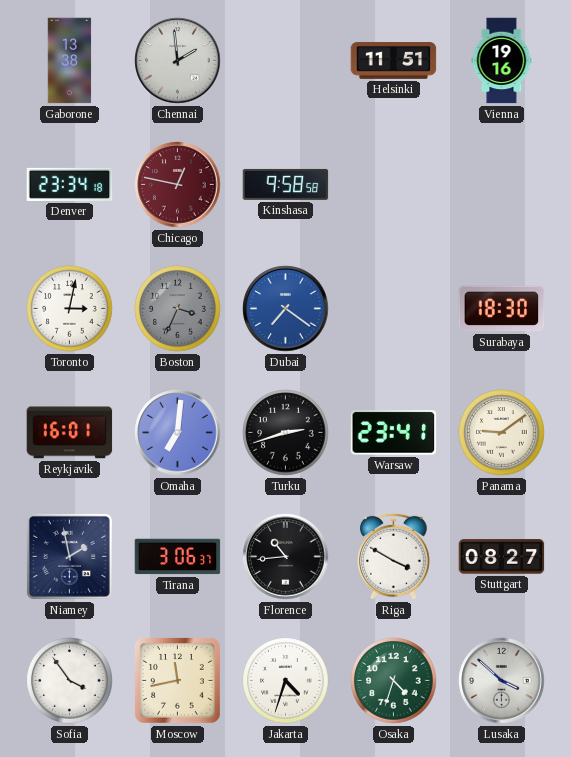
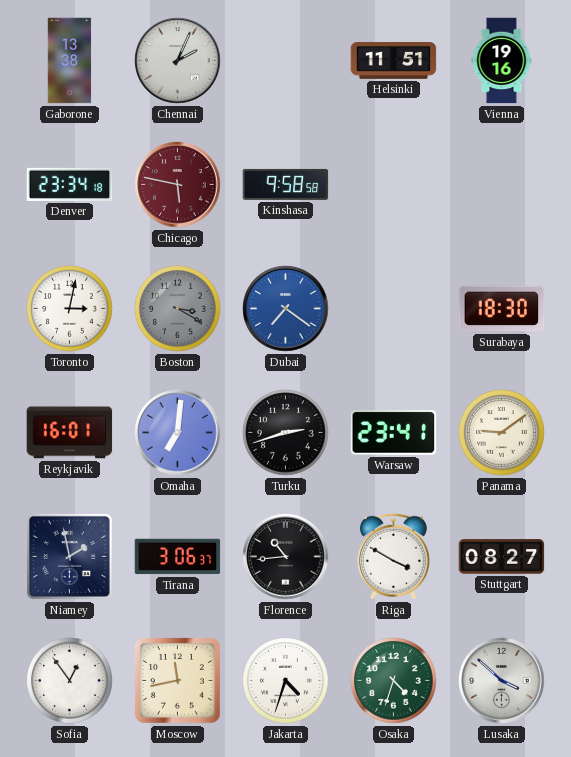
Chennai: 1:59 -> 2:04
Chicago: 12:47 -> 5:47
Boston: 3:34 -> 3:20
Sofia: 3:54 -> 12:54
